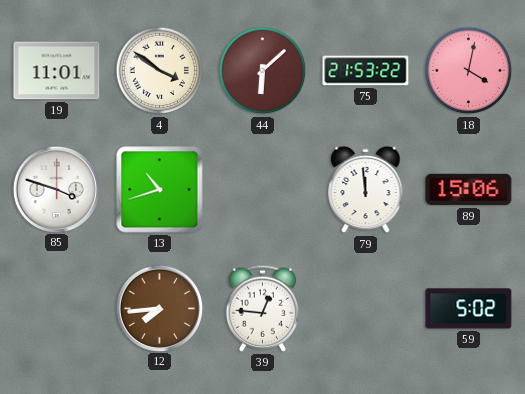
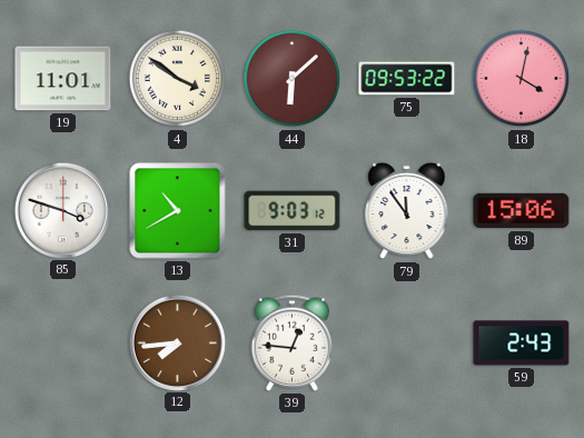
75: 21:53 -> 09:53
13: 10:42 -> 10:40
31: none -> 9:03
79: 11:59 -> 11:54
59: 5:02 -> 2:43
